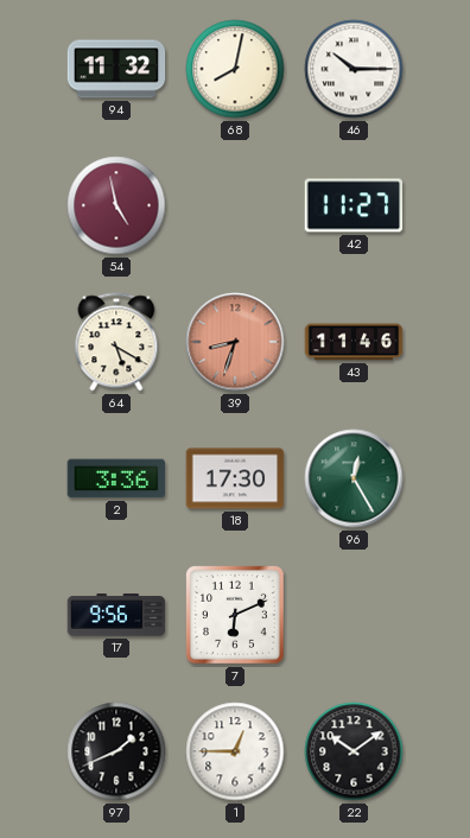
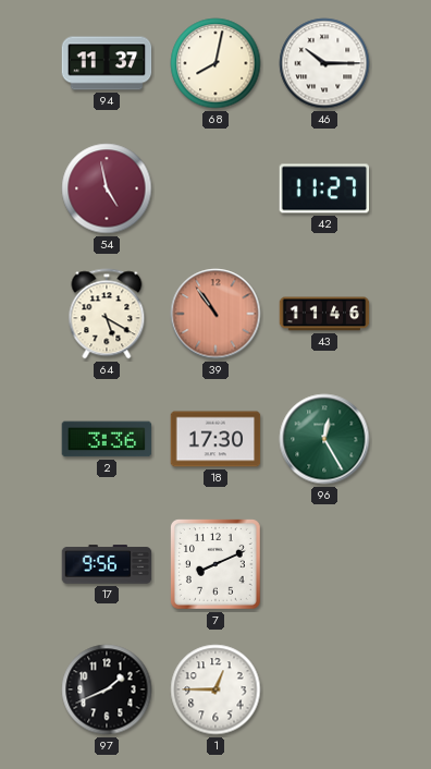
94: 11:32 -> 11:37
39: 8:33 -> 10:54
7: 6:11 -> 8:11
22: 10:09 -> none
